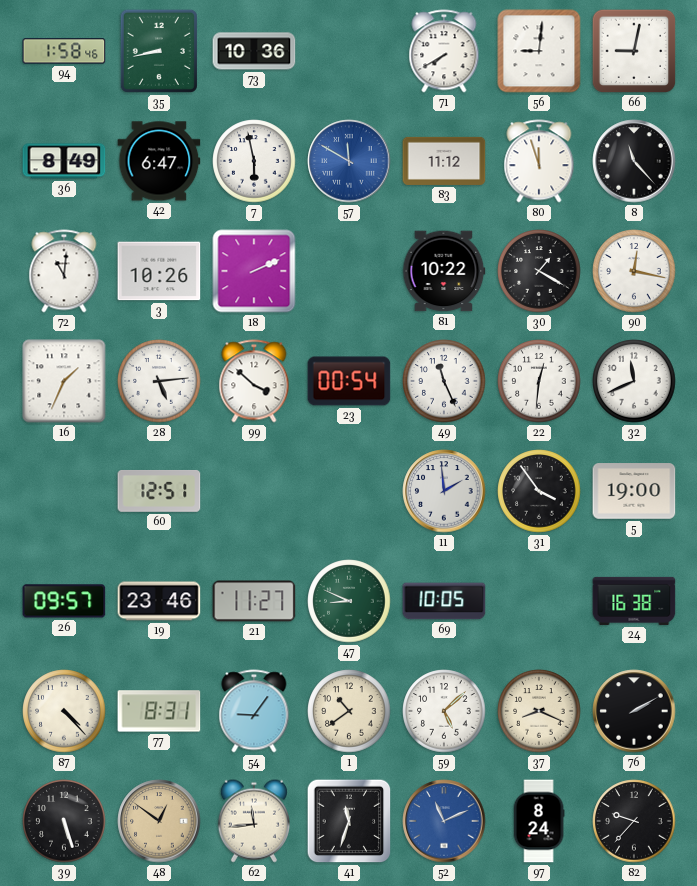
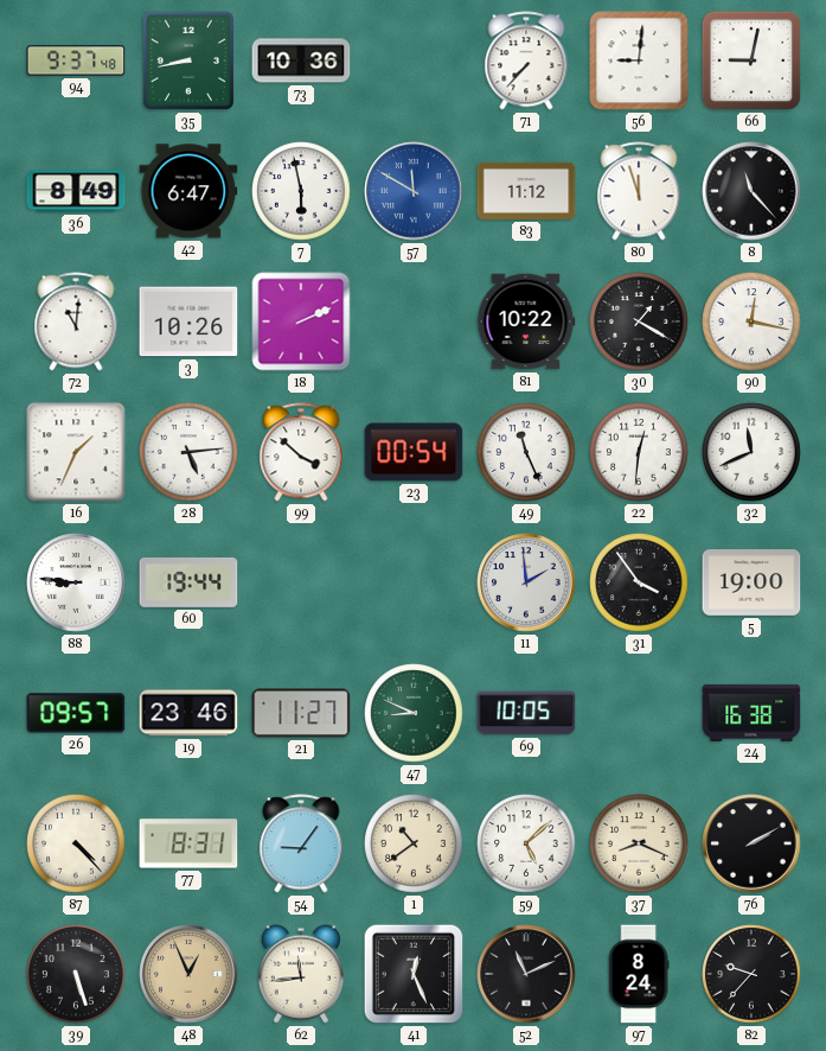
94: 1:58 -> 9:37
71: 7:40 -> 7:37
88: none -> 8:46
60: 12:51 -> 19:44
48: 12:51 -> 12:56
41: 11:33 -> 12:26
52 dial: blue -> black
